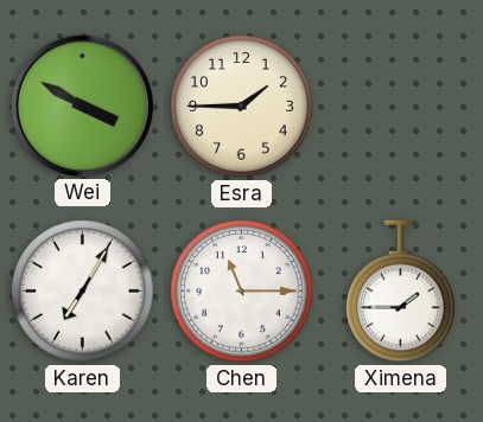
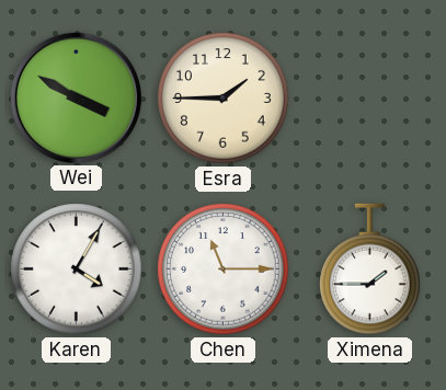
Karen: 7:05 -> 4:05
